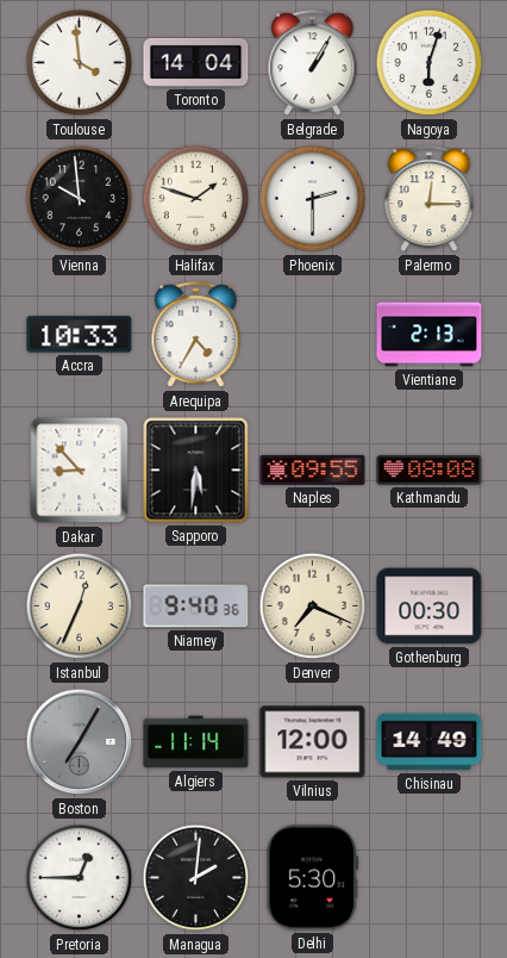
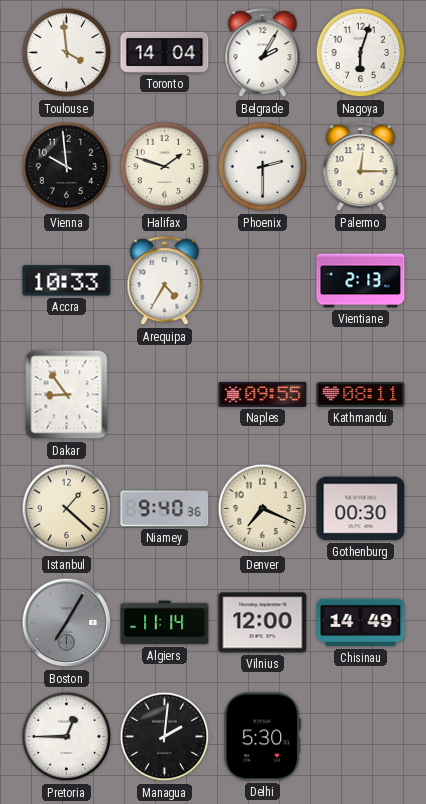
Belgrade: 1:05 -> 2:05
Dakar: 8:53 -> 8:54
Sapporo: 5:31 -> none
Kathmandu: 08:08 -> 08:11
Istanbul: 12:34 -> 1:22
